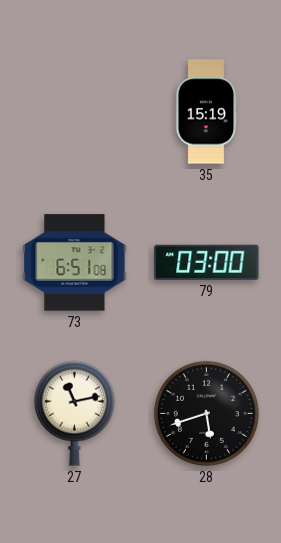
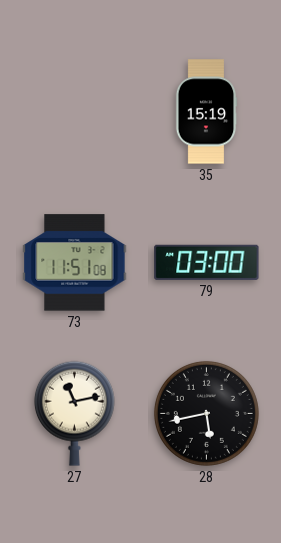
73: 6:51 -> 11:51
28: 5:42 -> 5:43
